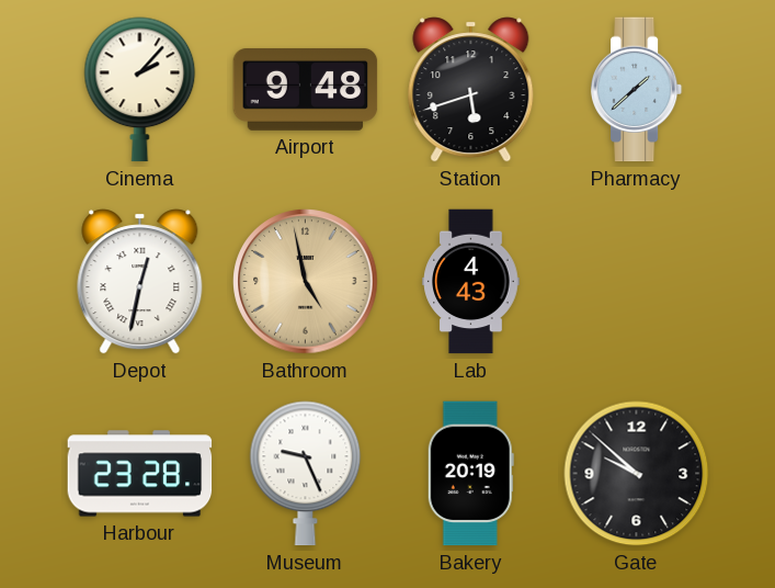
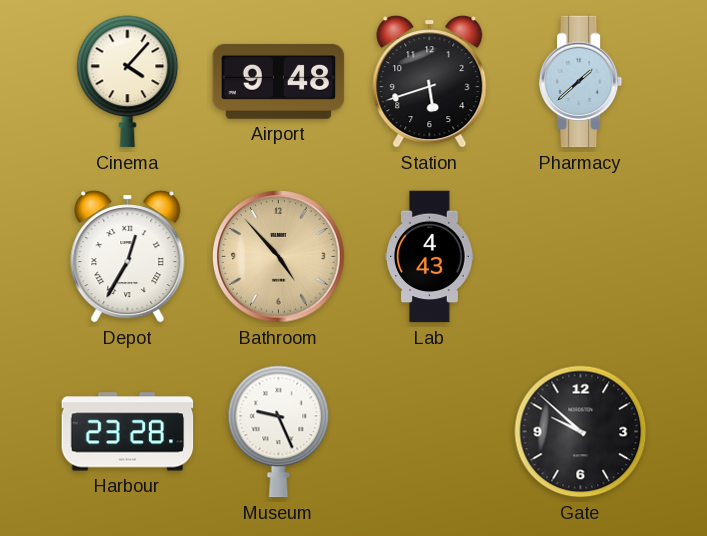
Cinema: 2:07 -> 4:07
Depot: 12:32 -> 12:35
Bathroom: 4:58 -> 4:53
Bakery: 20:19 -> none
